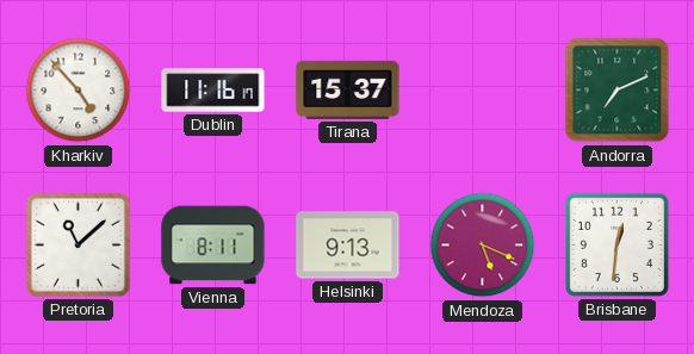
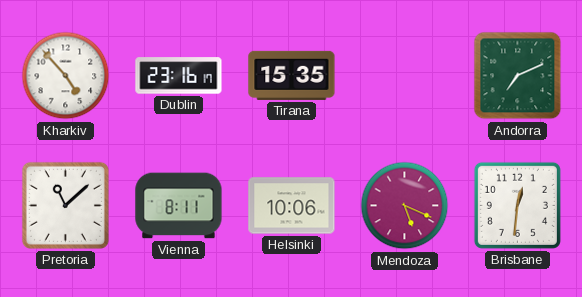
Dublin: 11:16 -> 23:16
Tirana: 15:37 -> 15:35
Helsinki: 9:13 -> 10:06
